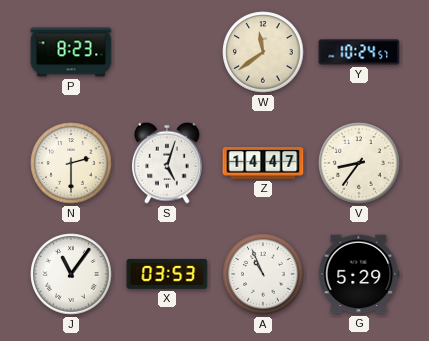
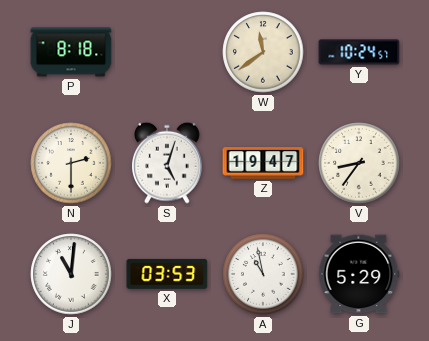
P: 8:23 -> 8:18
Z: 14:47 -> 19:47
J: 11:06 -> 11:01
A: 10:56 -> 10:58
